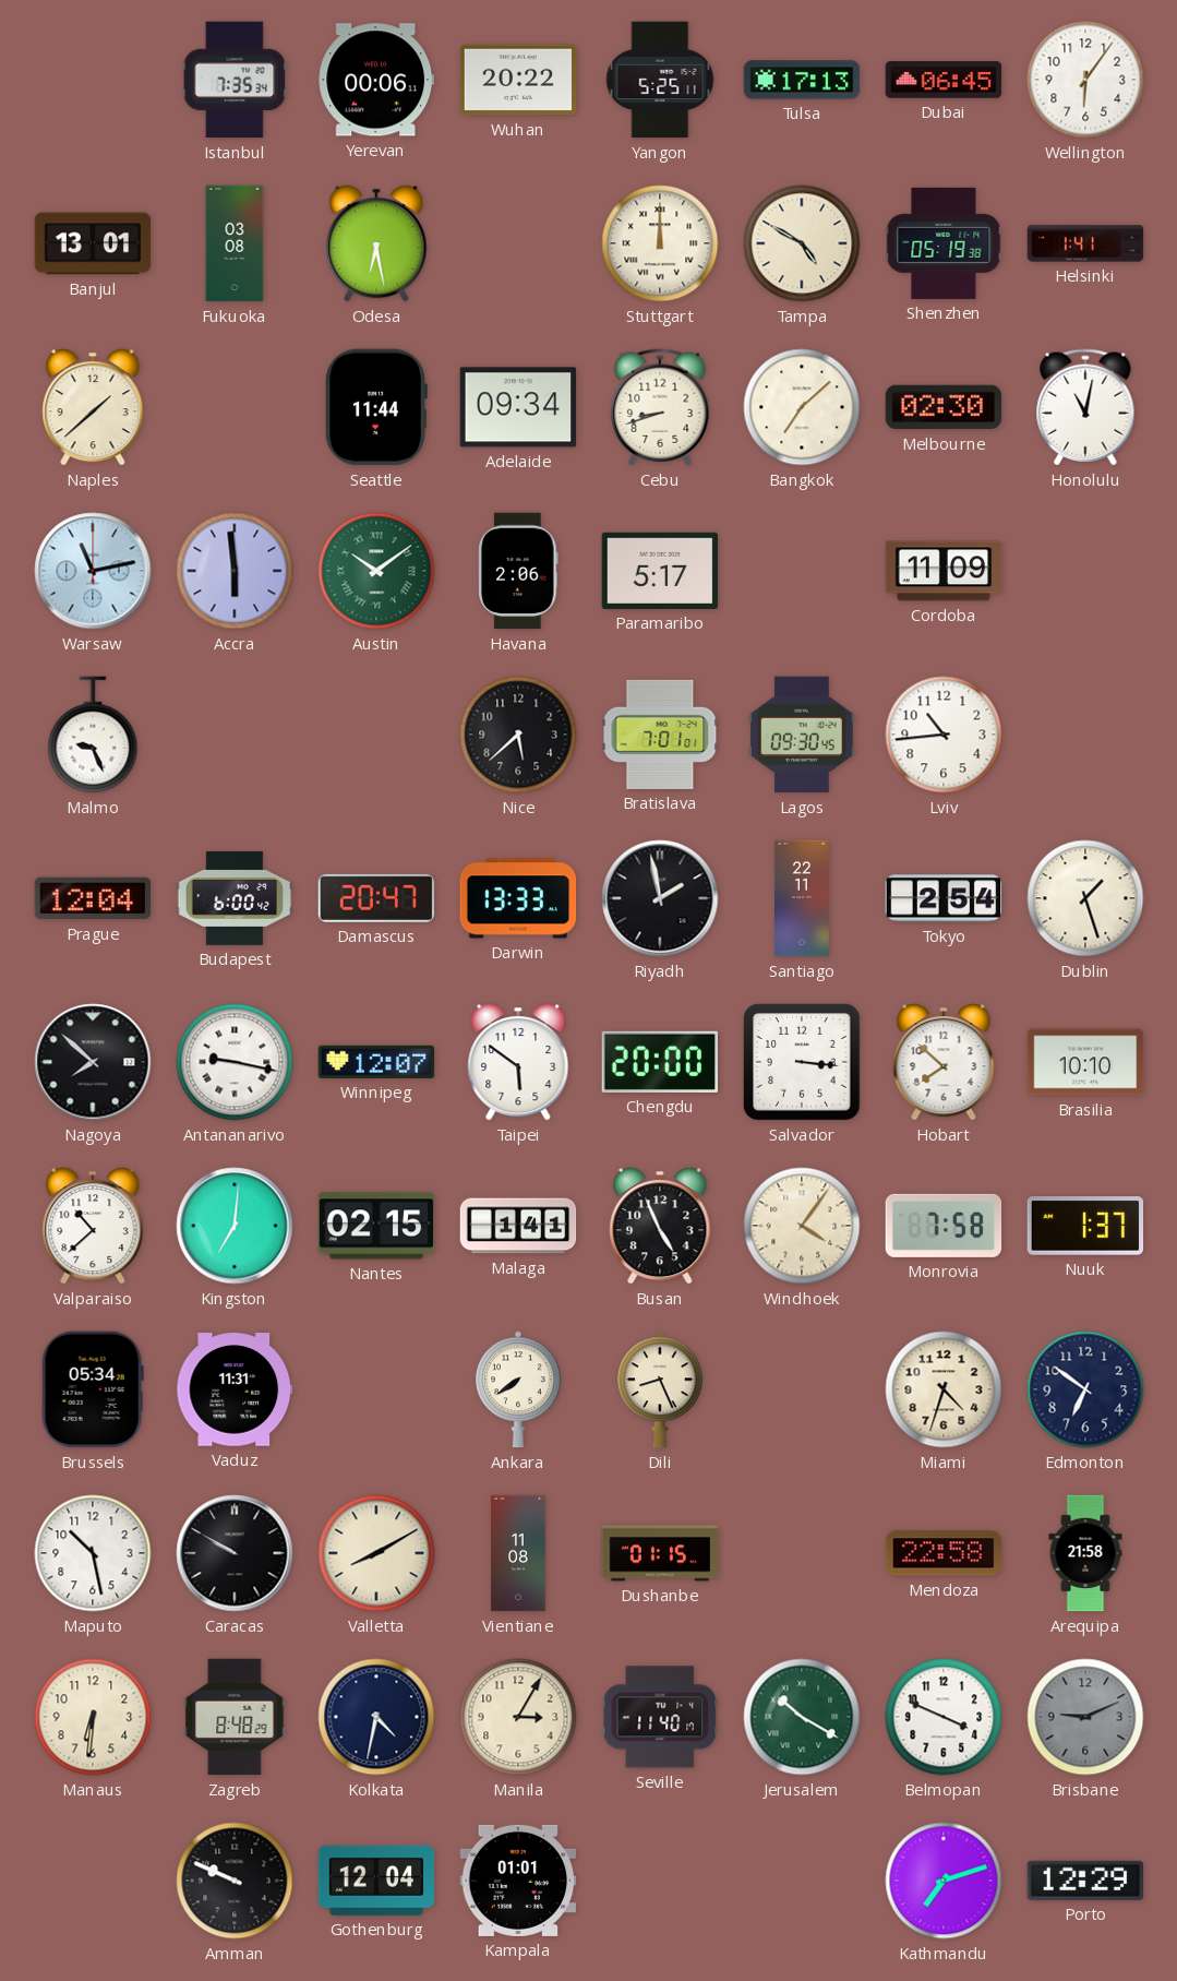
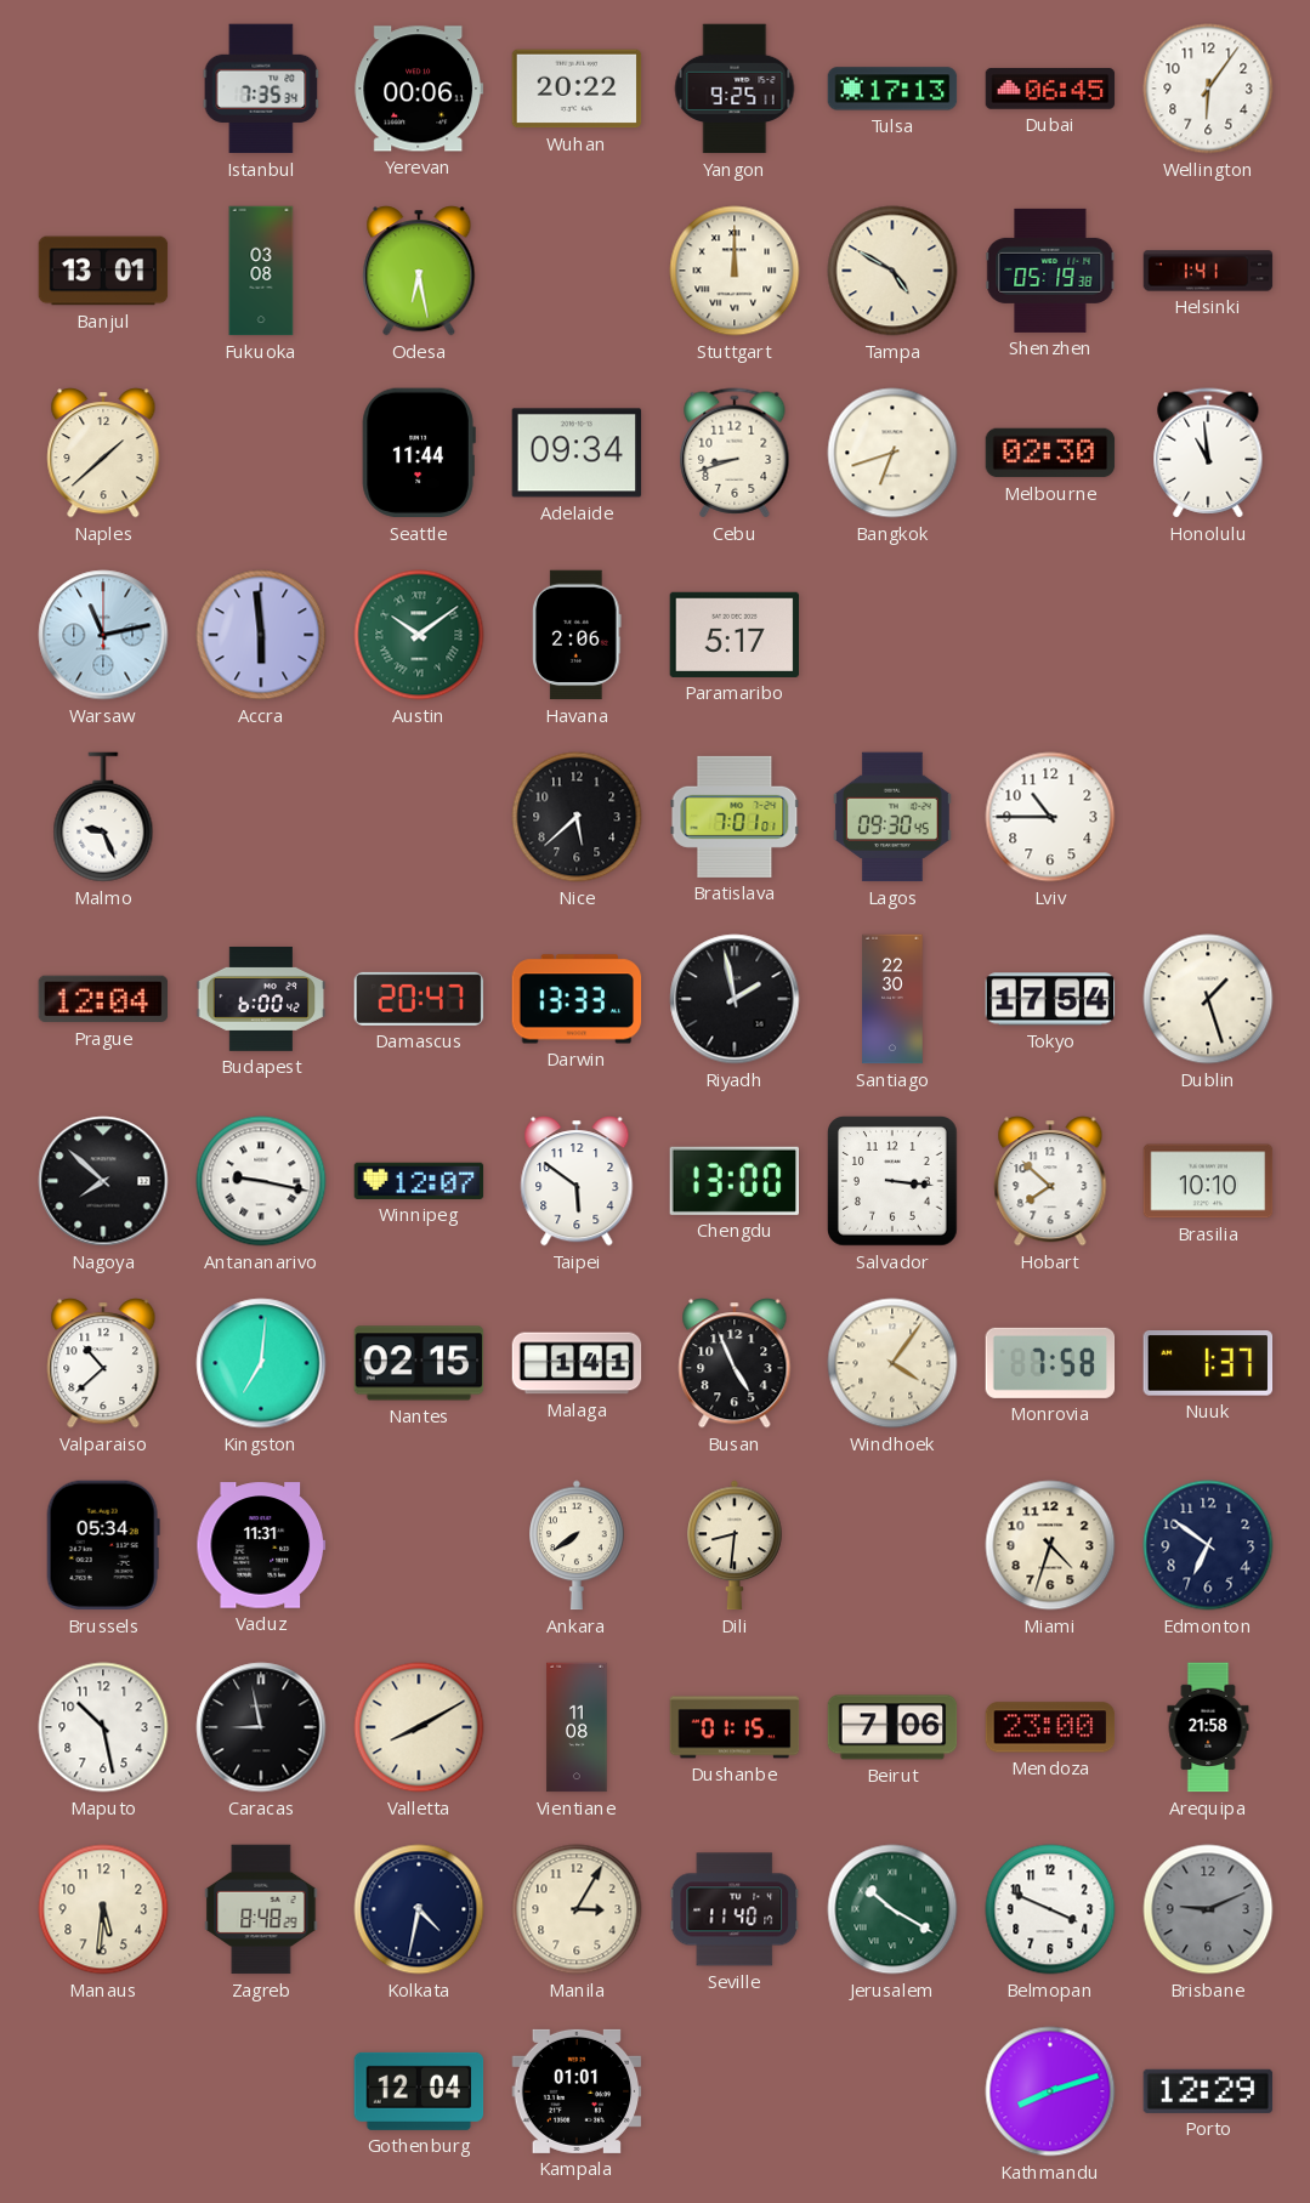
Yangon: 5:25 -> 9:25
Bangkok: 7:08 -> 6:42
Honolulu: 11:02 -> 10:59
Cordoba: 11:09 -> none
Lviv: 10:44 -> 10:45
Santiago: 22:11 -> 22:30
Tokyo: 2:54 -> 17:54
Chengdu: 20:00 -> 13:00
Dili: 8:26 -> 8:31
Caracas: 9:50 -> 8:58
Beirut: none -> 7:06
Mendoza: 22:58 -> 23:00
Manaus: 6:31 -> 5:31
Amman: 9:49 -> none
Kathmandu: 7:12 -> 8:12
